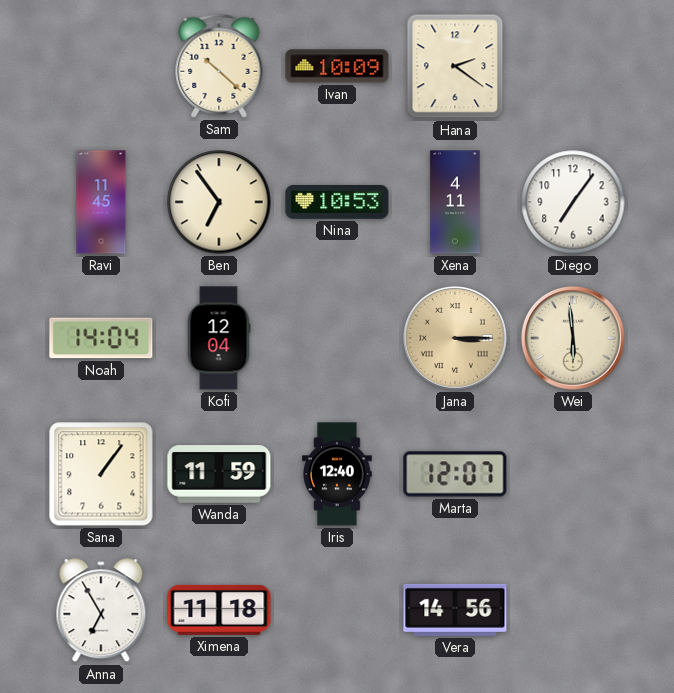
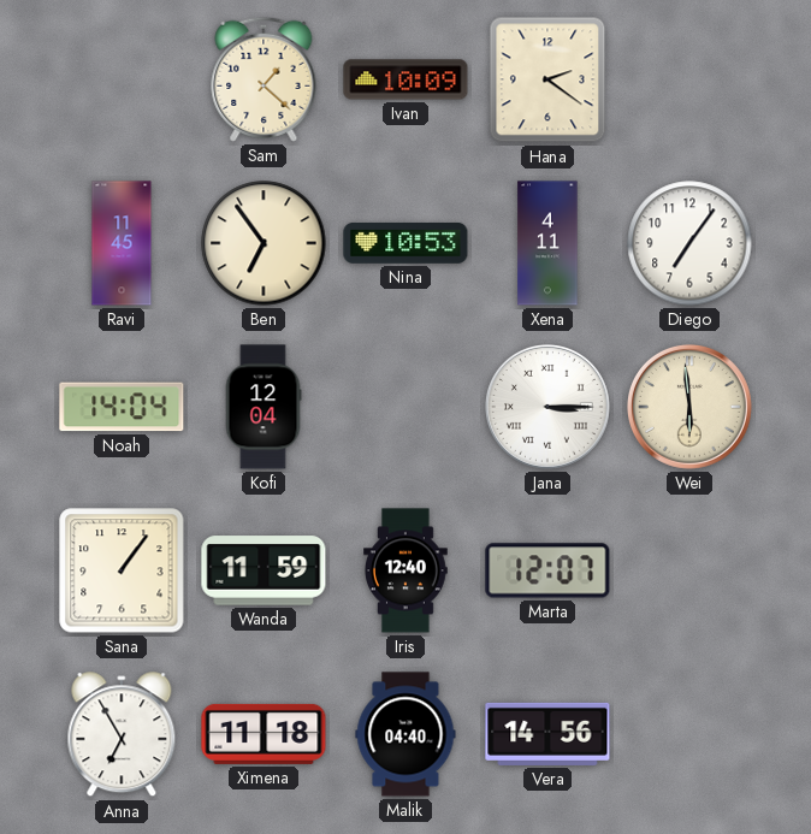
Sam: 10:22 -> 1:22
Jana dial: champagne -> white
Malik: none -> 04:40
